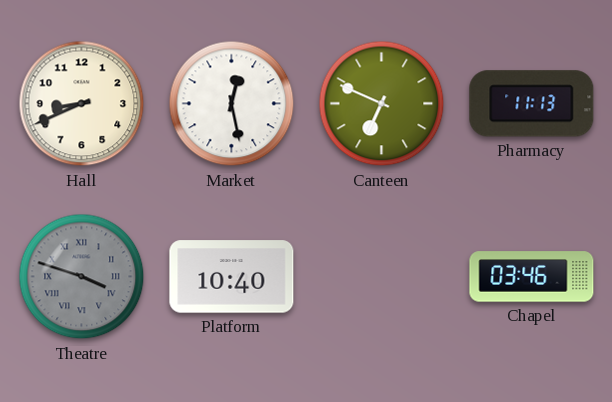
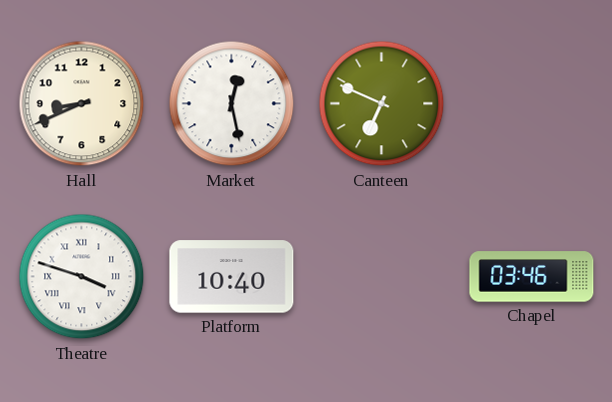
Pharmacy: 11:13 -> none
Theatre dial: grey -> white
